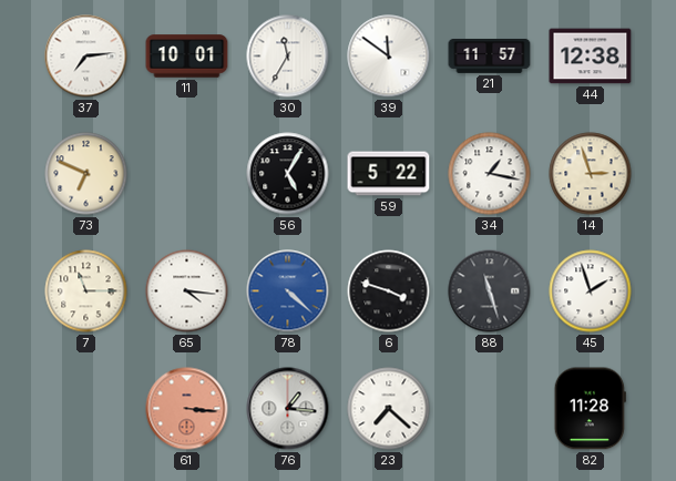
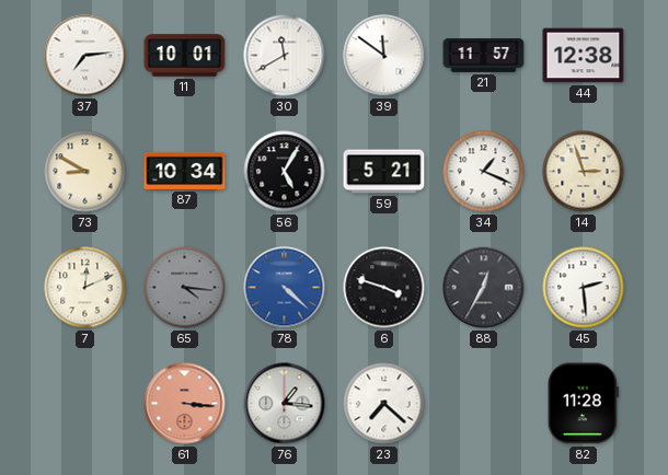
30: 11:35 -> 11:40
73: 6:49 -> 8:50
87: none -> 10:34
59: 5:22 -> 5:21
34: 1:17 -> 1:19
7: 11:15 -> 12:11
65 dial: white -> grey
88: 11:27 -> 12:35
45: 1:57 -> 2:29
